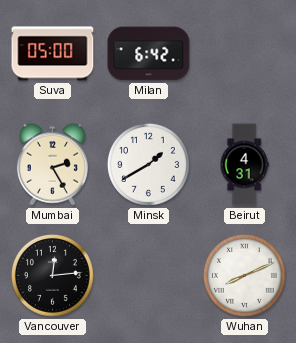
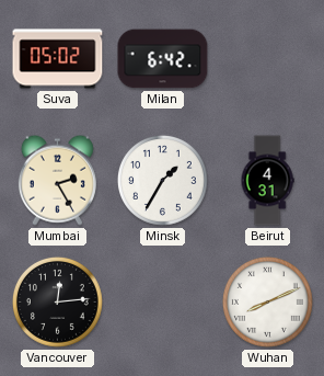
Suva: 05:00 -> 05:02
Minsk: 1:40 -> 1:35
